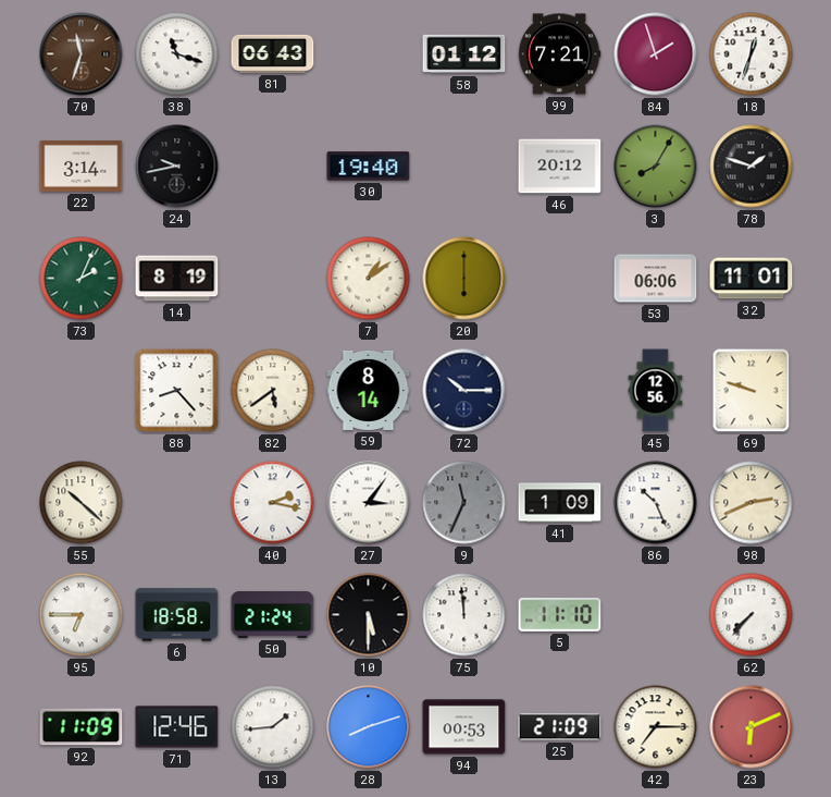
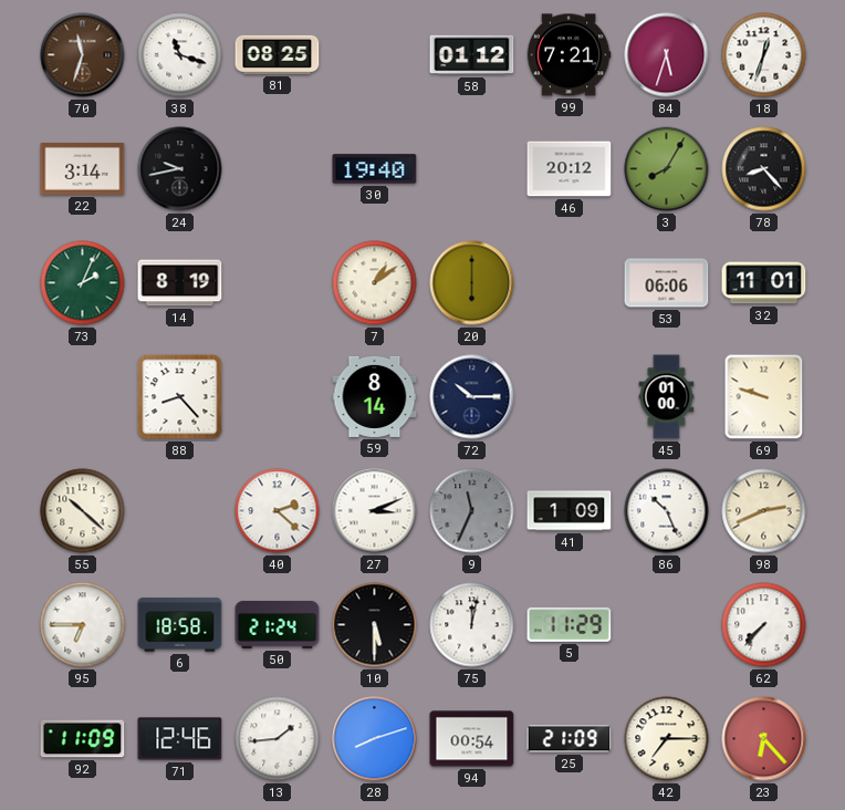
81: 06:43 -> 08:25
84: 1:57 -> 5:33
78: 1:48 -> 8:23
82: 5:39 -> none
45: 12:56 -> 01:00
40: 2:17 -> 2:22
27: 3:06 -> 3:11
75: 11:59 -> 12:02
5: 11:10 -> 11:29
94: 00:53 -> 00:54
23: 6:11 -> 6:23
